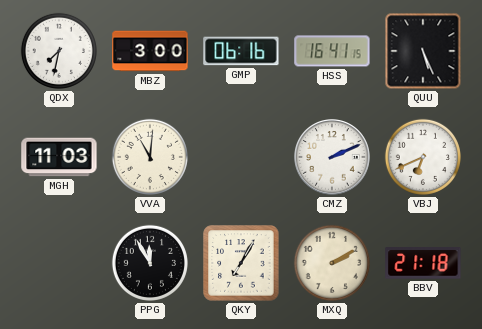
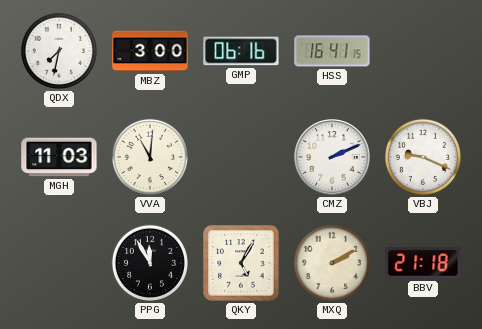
QUU: 5:26 -> none
VBJ: 6:41 -> 9:19
QKY: 7:05 -> 5:05
